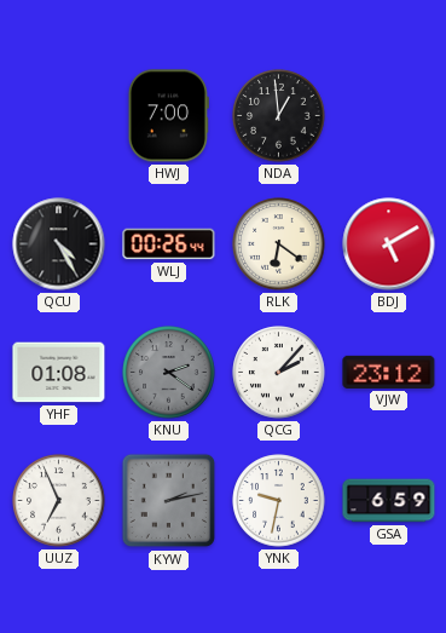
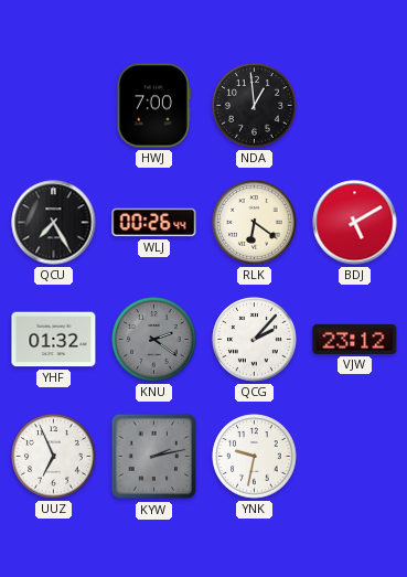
QCU: 4:25 -> 7:25
YHF: 01:08 -> 01:32
GSA: 6:59 -> none
